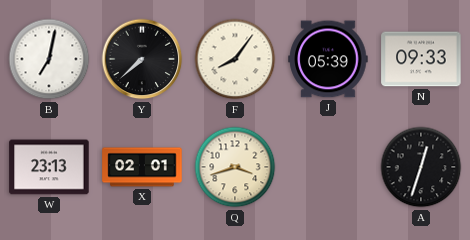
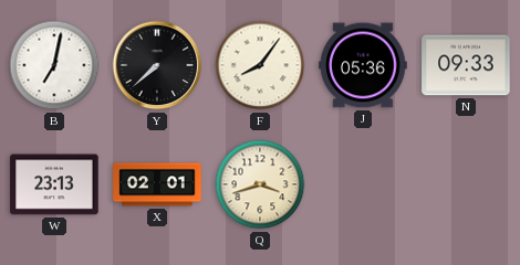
J: 05:39 -> 05:36
A: 12:33 -> none
